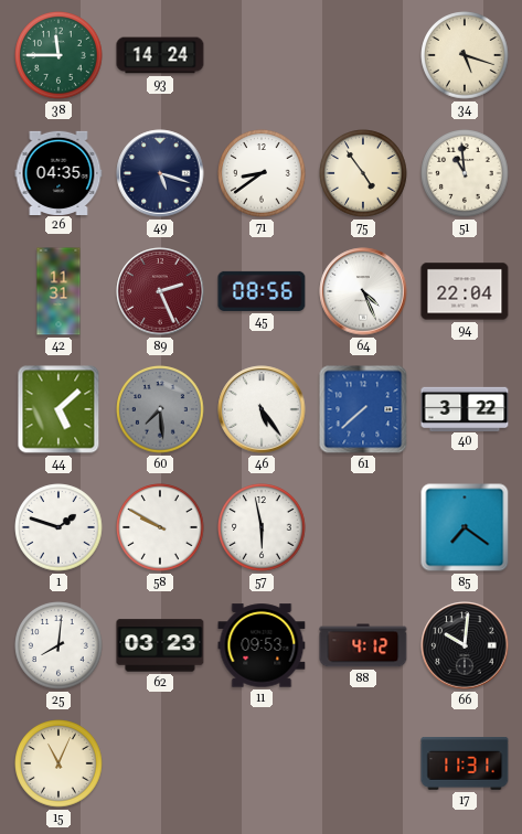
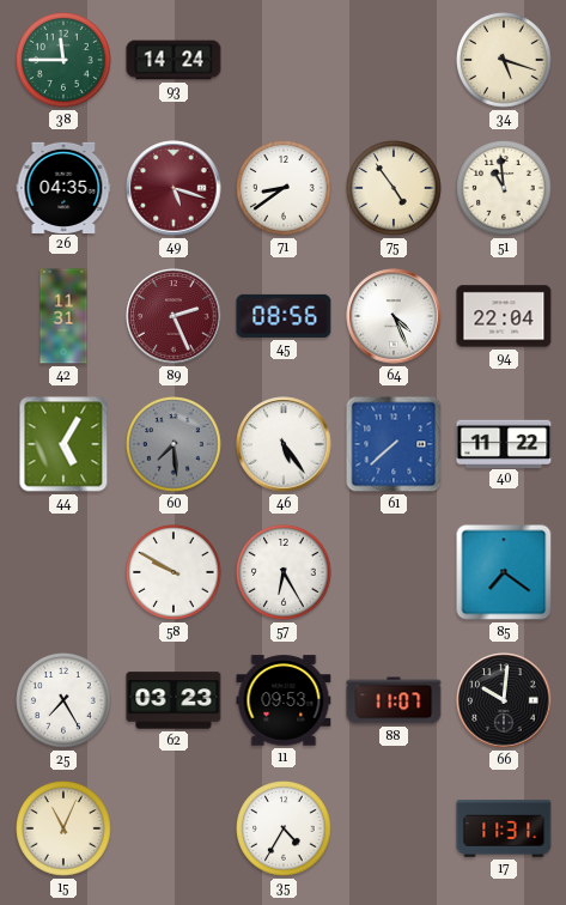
49 dial: navy -> burgundy
44: 5:08 -> 5:05
40: 3:22 -> 11:22
1: 1:48 -> none
57: 5:58 -> 6:25
25: 8:01 -> 7:25
88: 4:12 -> 11:07
35: none -> 4:35
